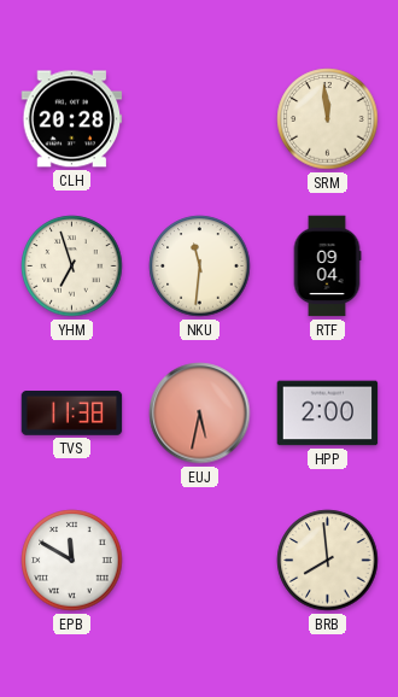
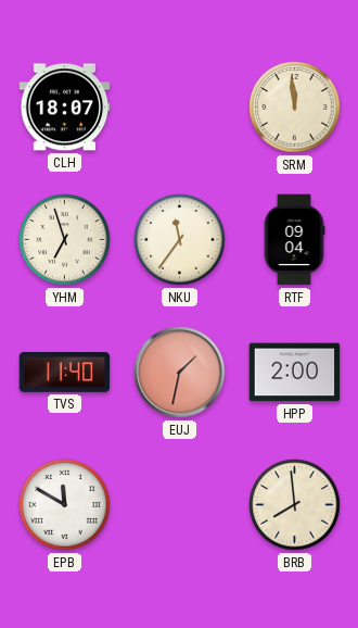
CLH: 20:28 -> 18:07
NKU: 11:31 -> 11:36
TVS: 11:38 -> 11:40
EUJ: 5:32 -> 1:32
